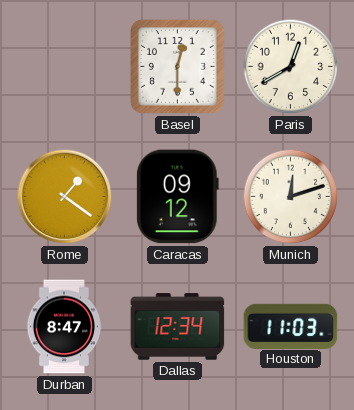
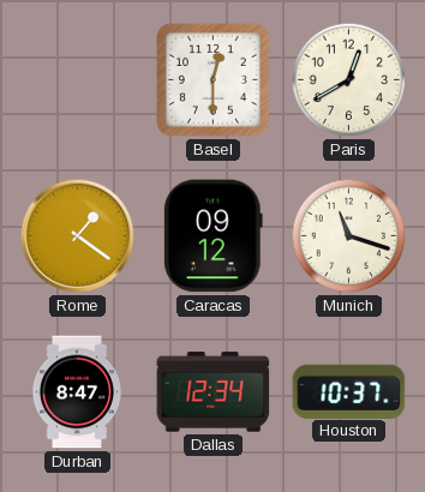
Munich: 12:12 -> 11:18
Houston: 11:03 -> 10:37
